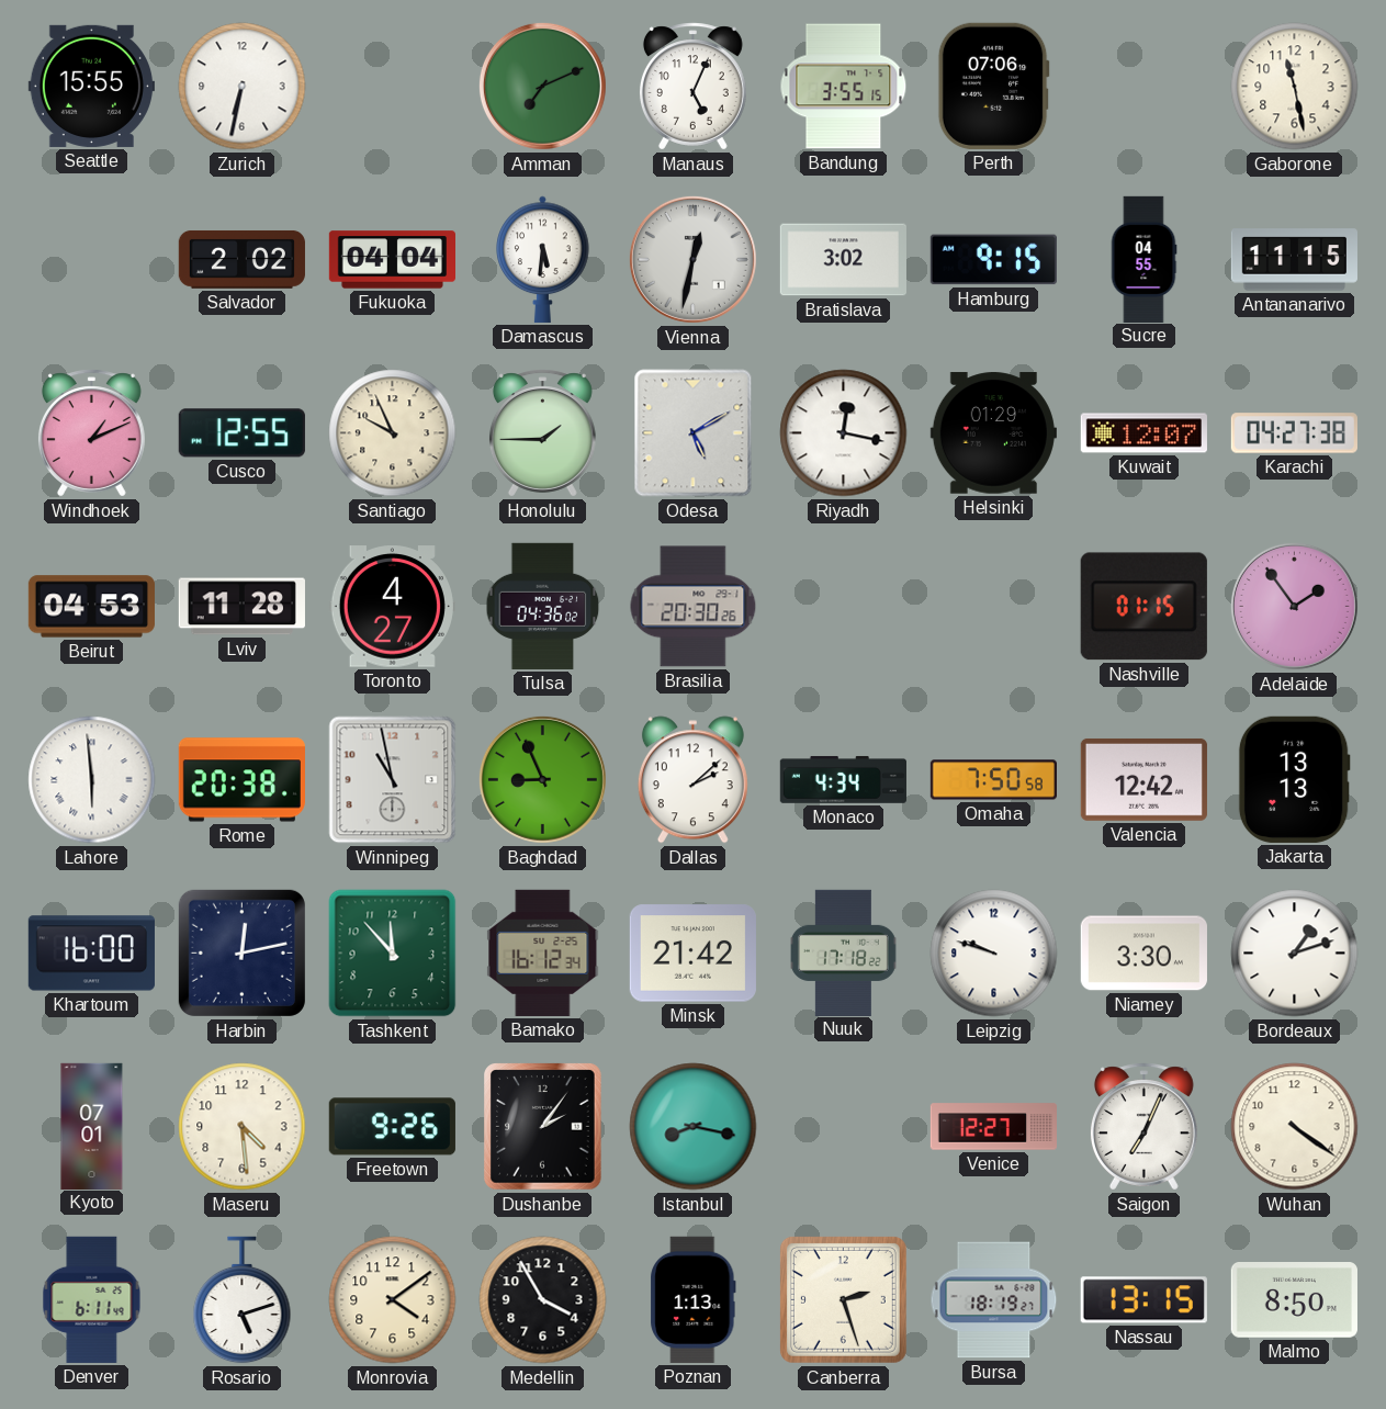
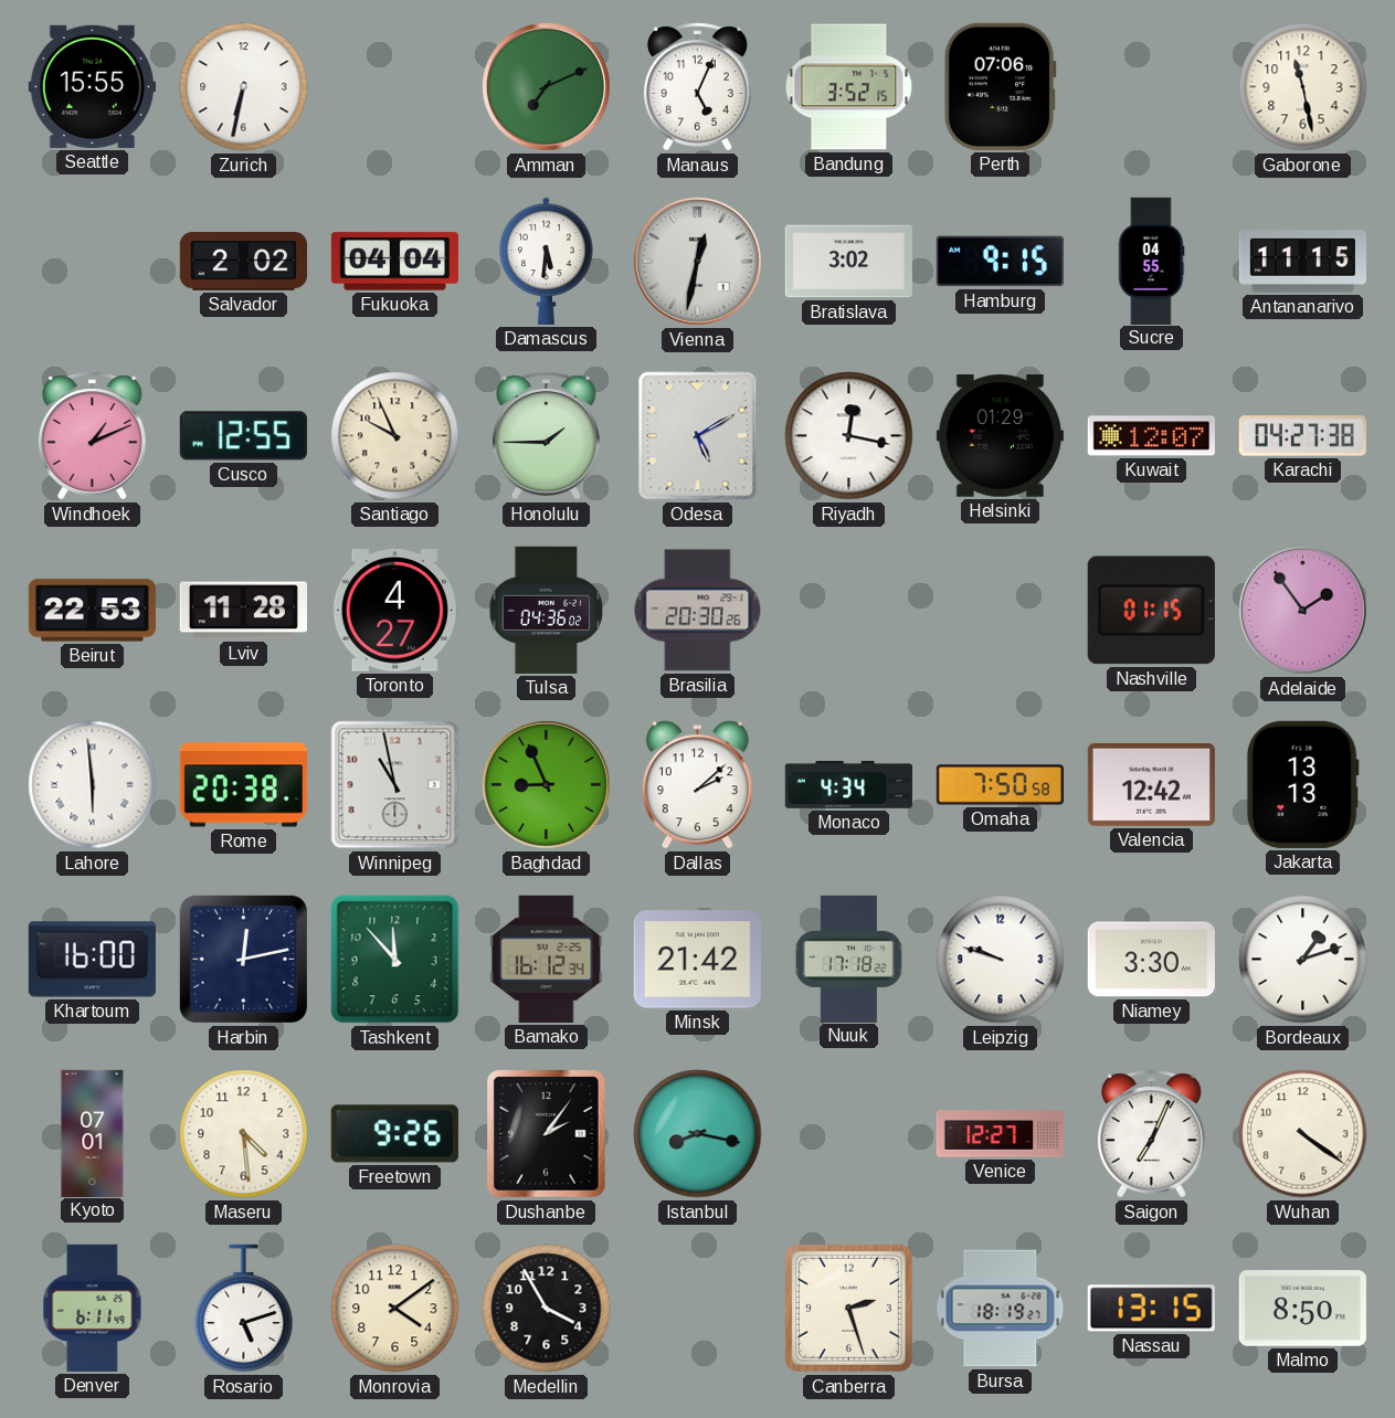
Bandung: 3:55 -> 3:52
Beirut: 04:53 -> 22:53
Poznan: 1:13 -> none
